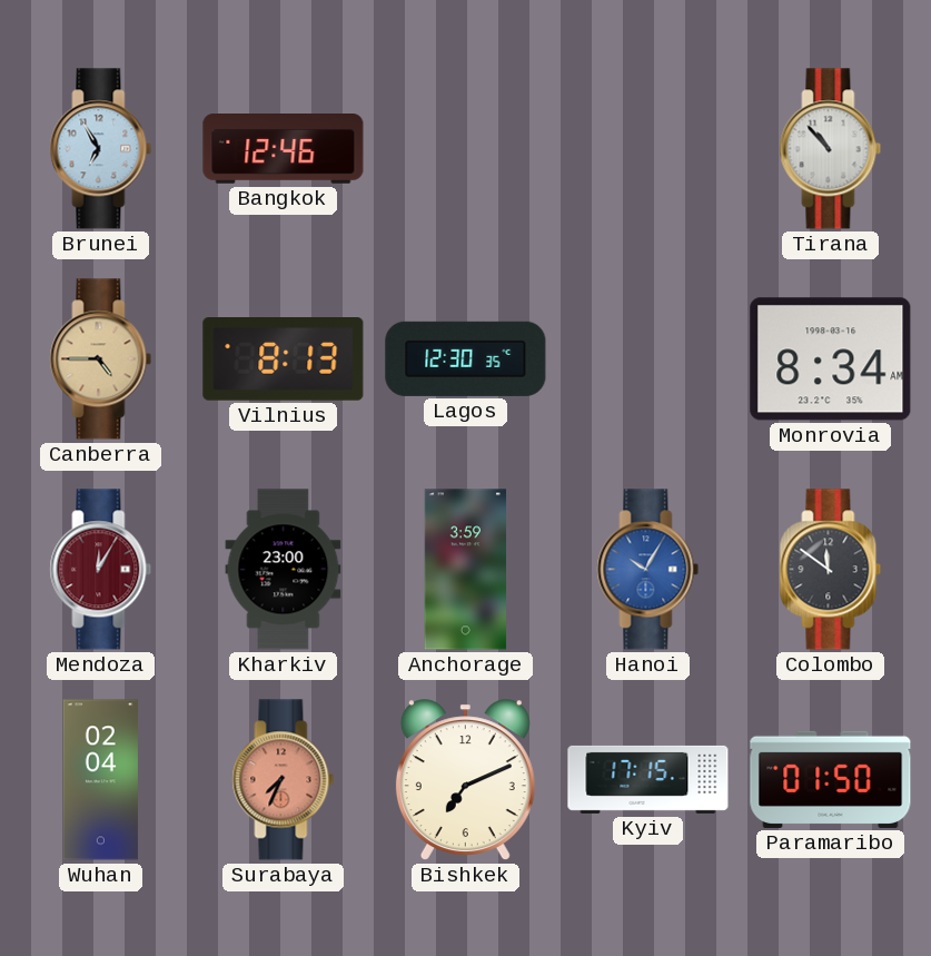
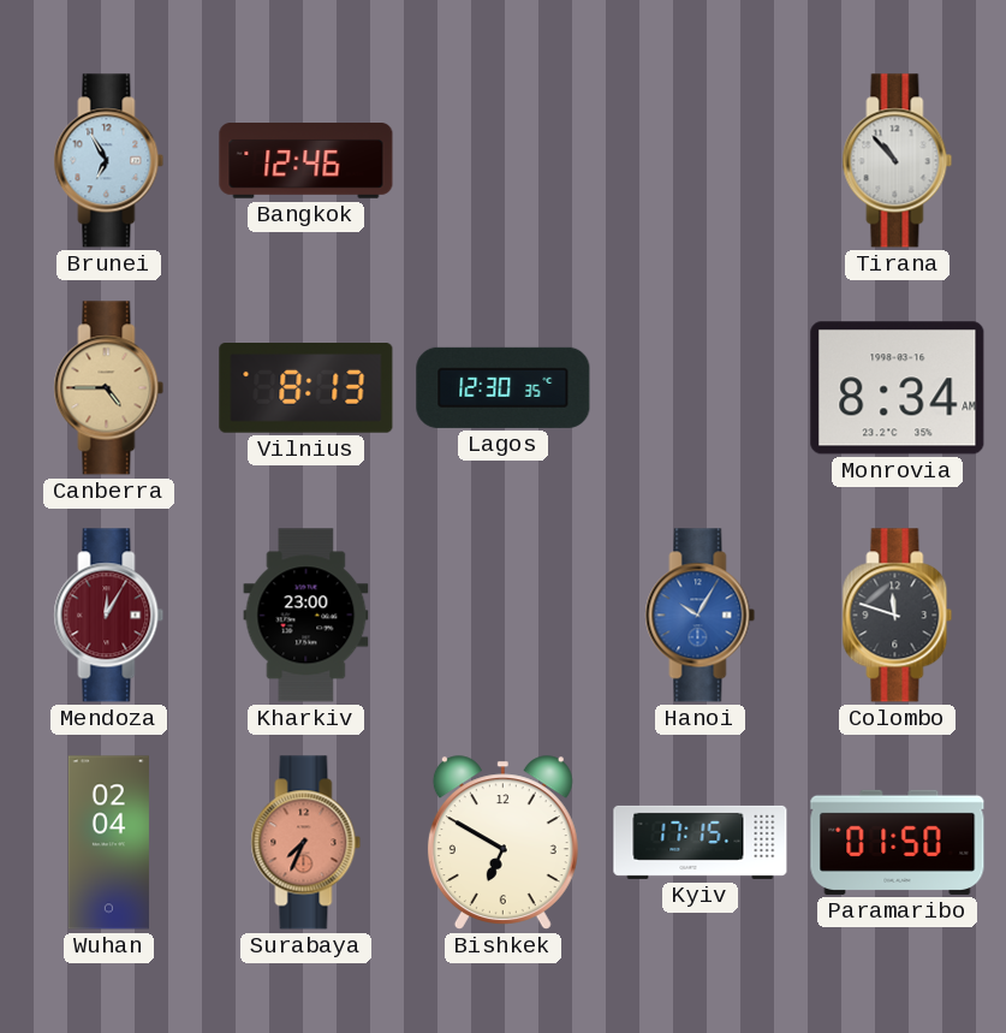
Anchorage: 3:59 -> none
Colombo: 11:51 -> 11:48
Bishkek: 7:11 -> 6:50
